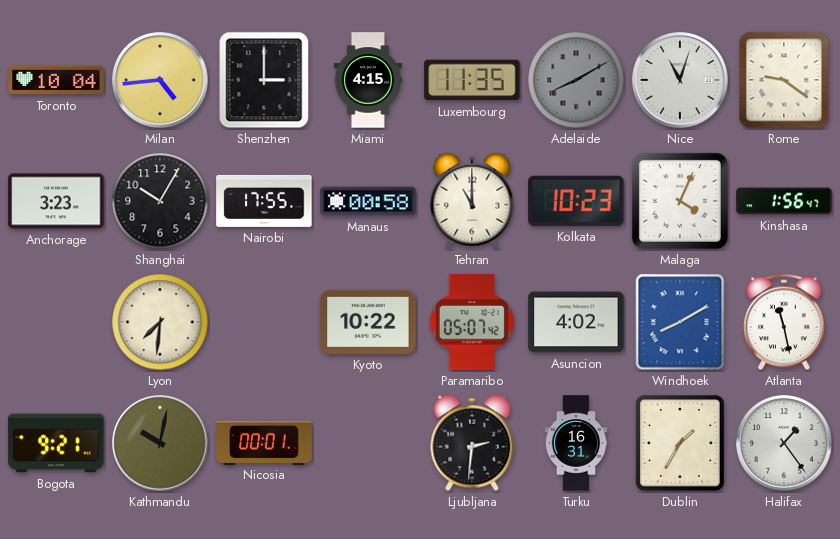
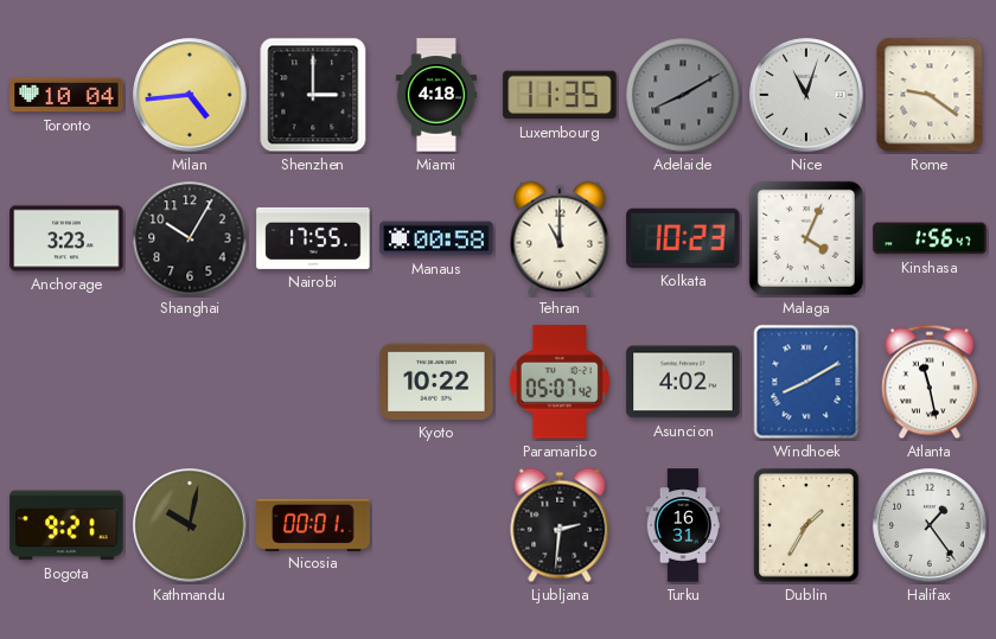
Miami: 4:15 -> 4:18
Lyon: 7:31 -> none
